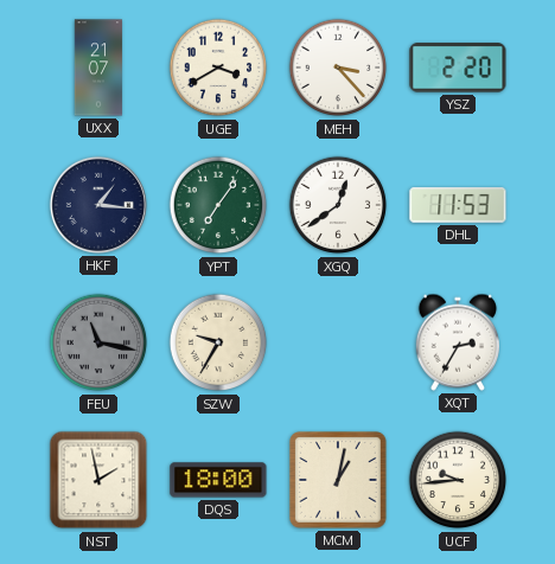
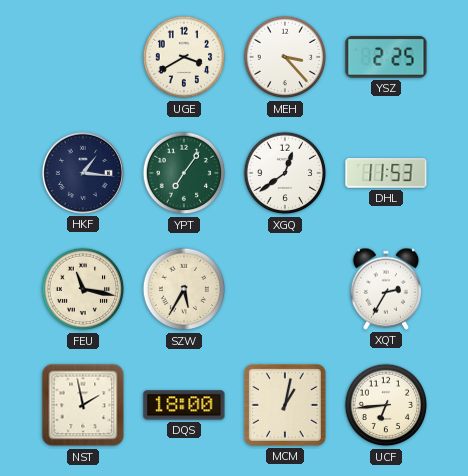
UXX: 21:07 -> none
YSZ: 2:20 -> 2:25
FEU dial: grey -> cream
SZW: 9:35 -> 5:35
UCF: 9:44 -> 6:44
